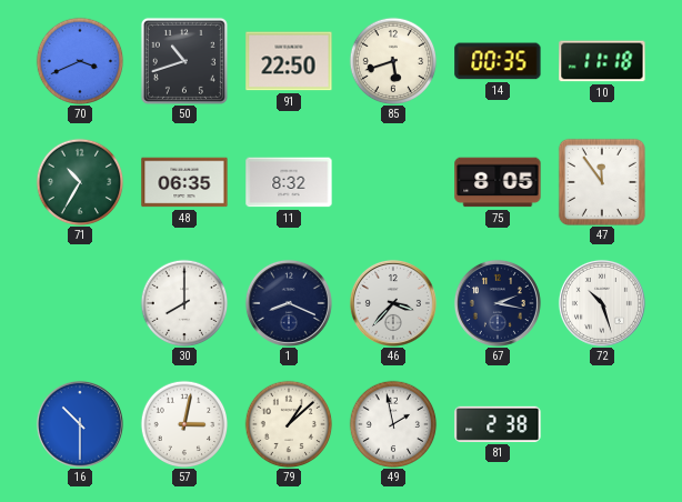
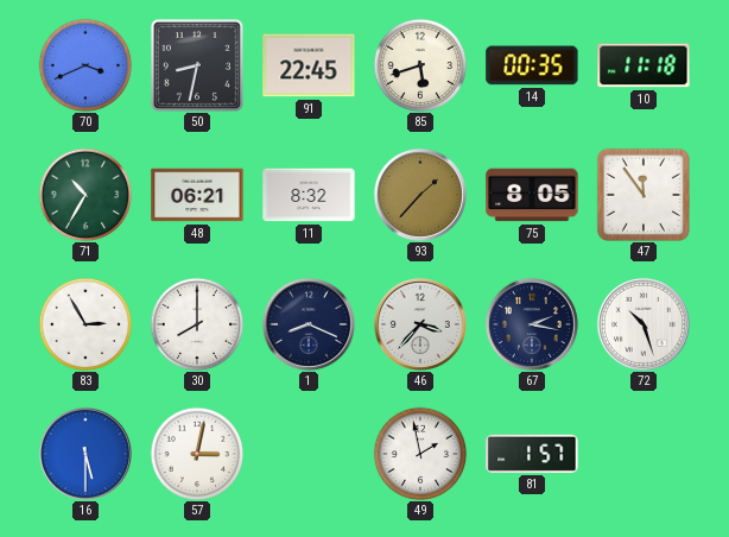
50: 10:42 -> 8:32
91: 22:50 -> 22:45
48: 06:35 -> 06:21
93: none -> 1:37
83: none -> 2:55
16: 10:30 -> 5:30
79: 1:08 -> none
81: 2:38 -> 1:57
